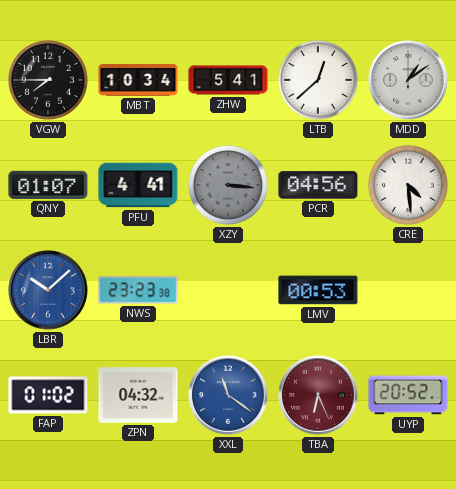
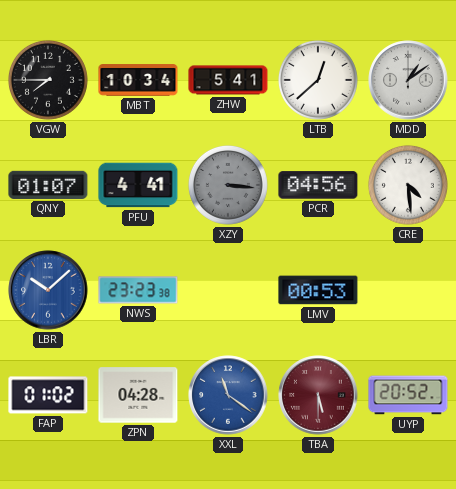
ZPN: 04:32 -> 04:28
TBA: 6:26 -> 5:30
